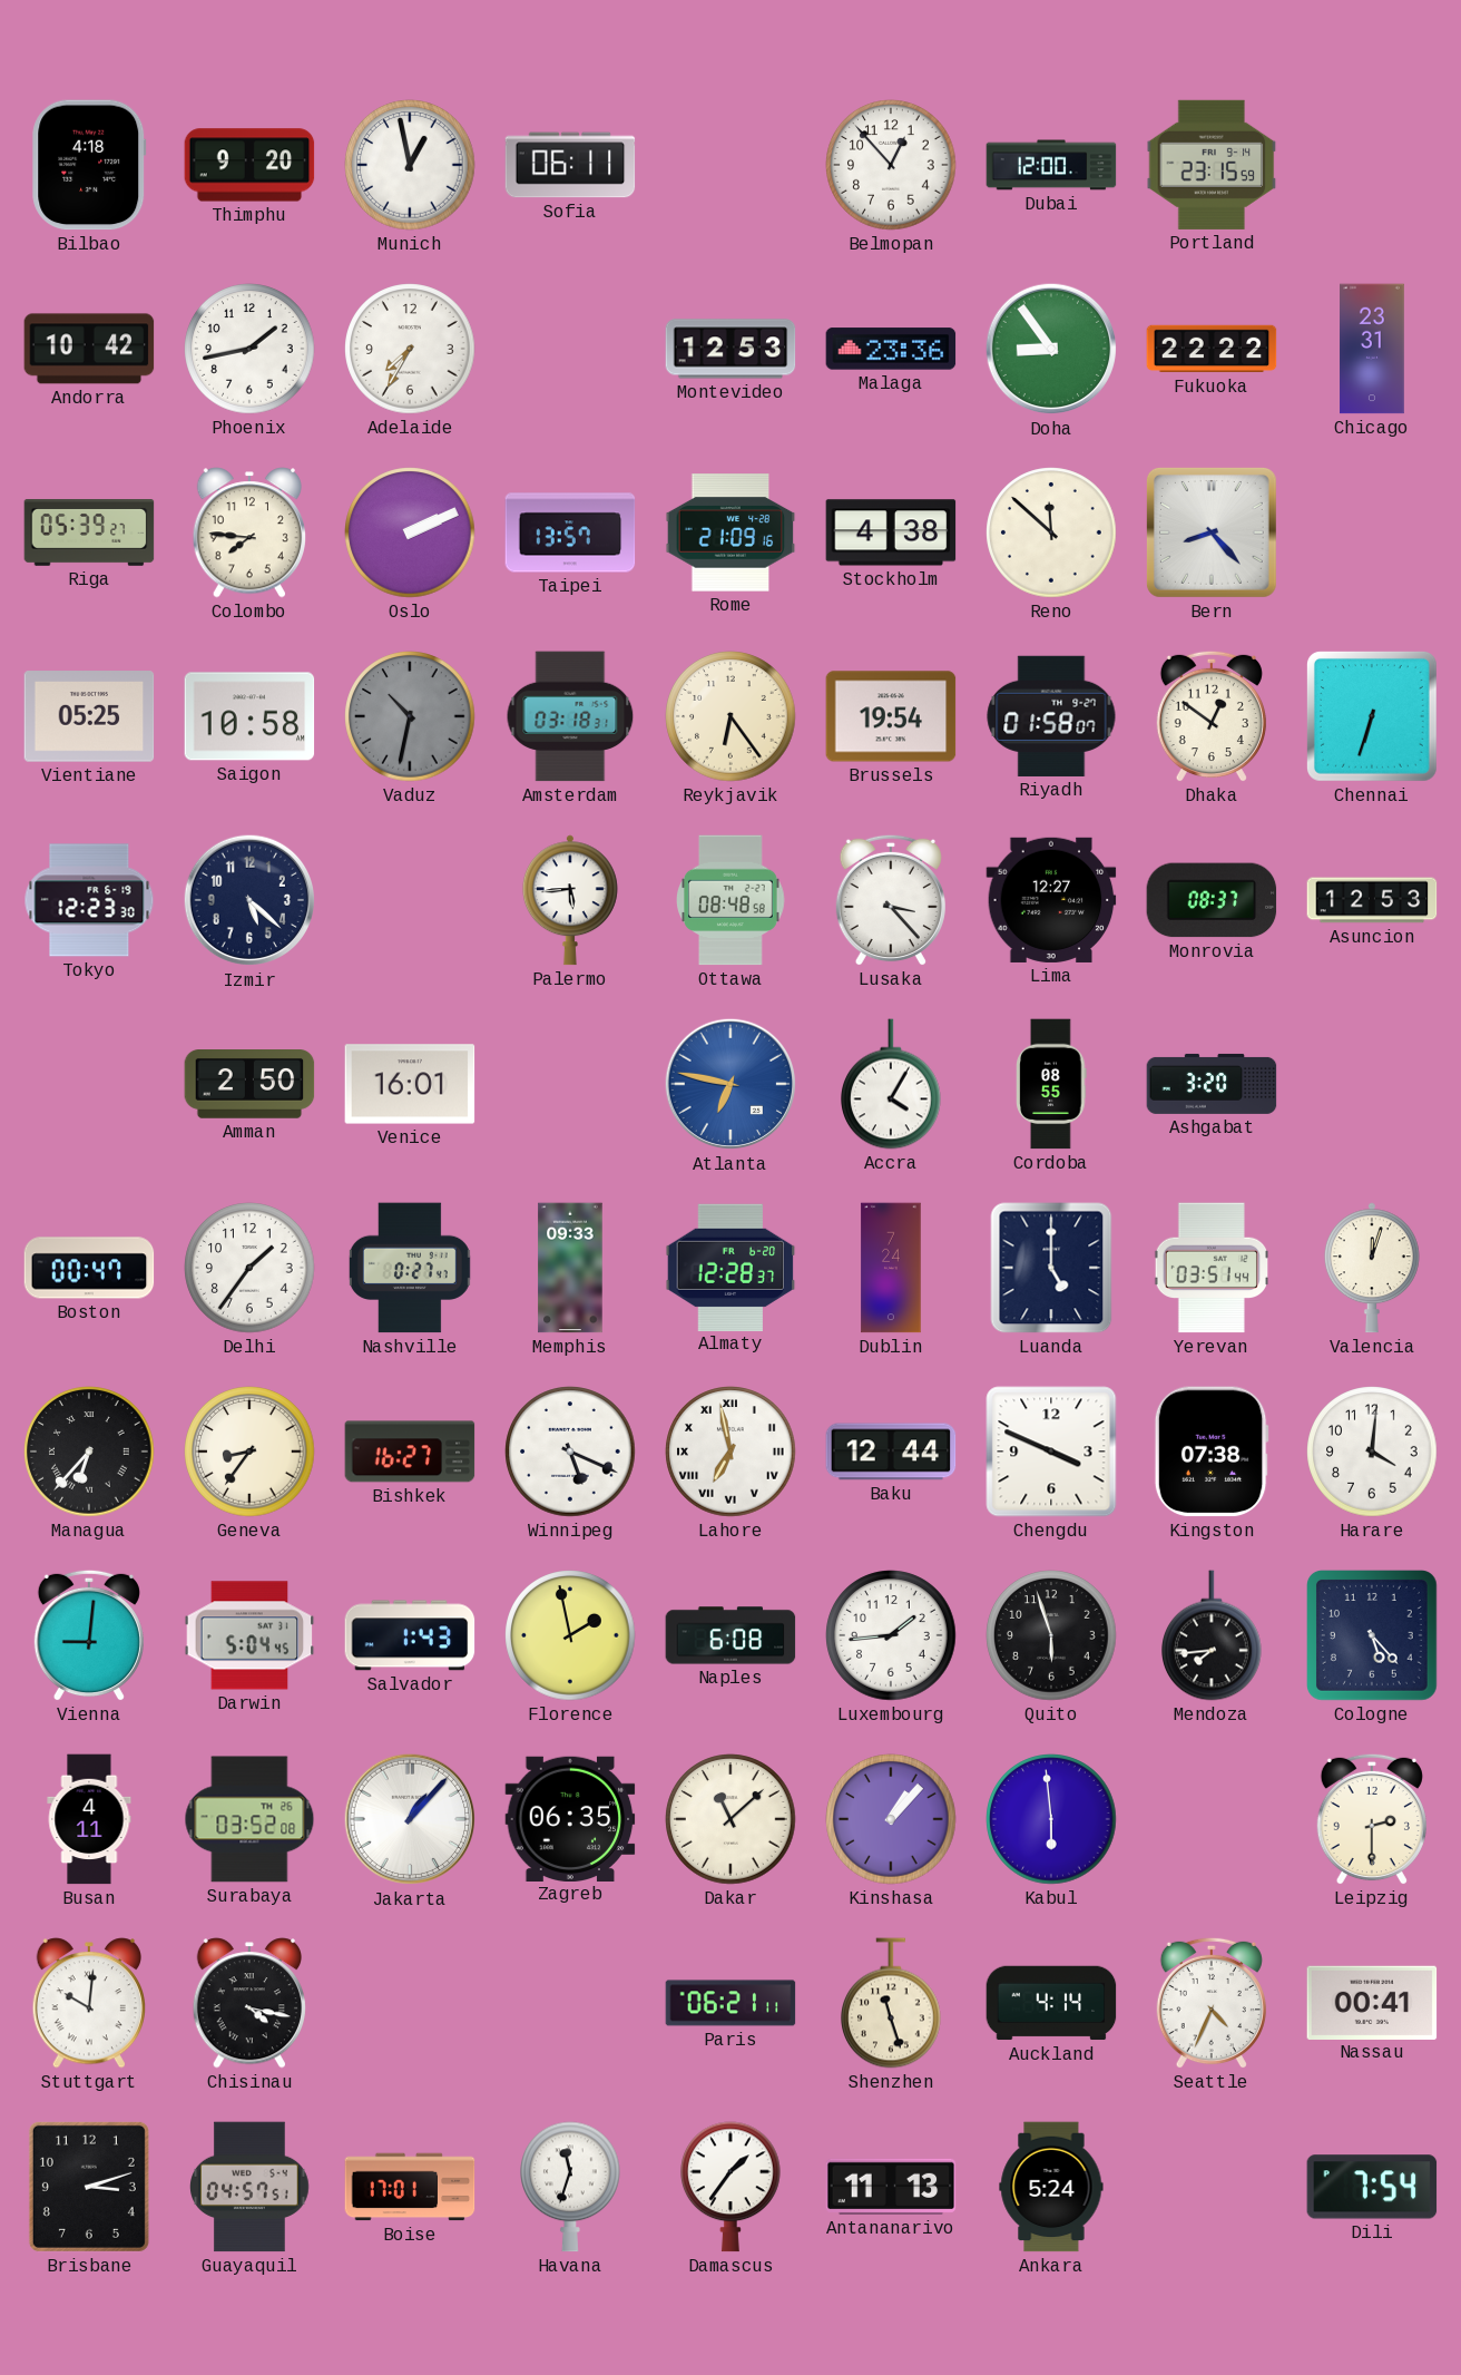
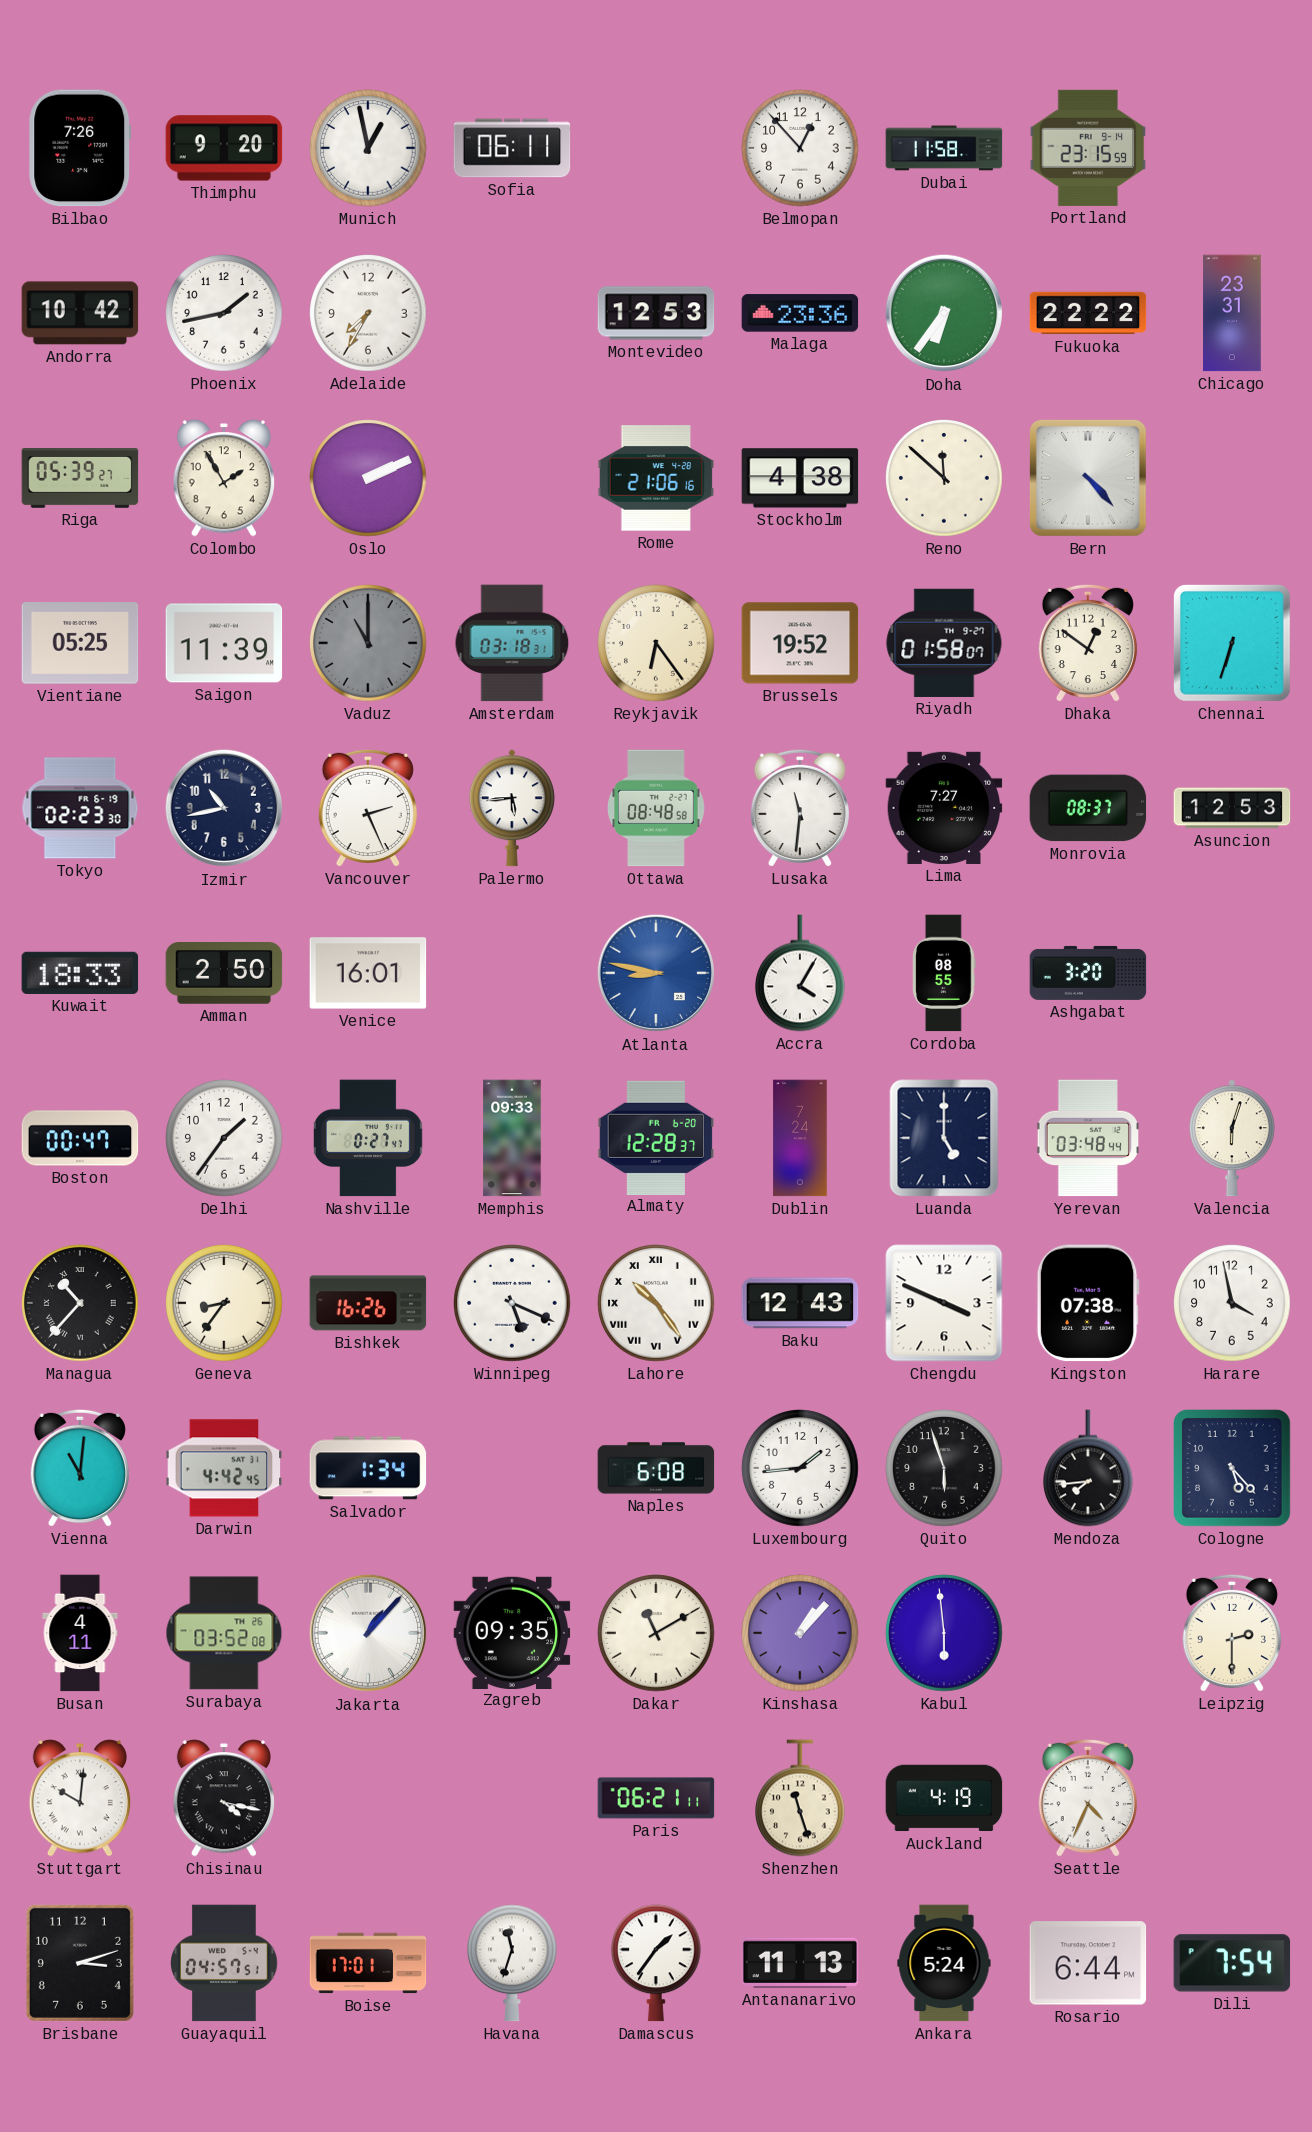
Bilbao: 4:18 -> 7:26
Dubai: 12:00 -> 11:58
Doha: 8:54 -> 6:36
Colombo: 7:46 -> 1:55
Taipei: 13:57 -> none
Rome: 21:09 -> 21:06
Bern: 8:23 -> 4:23
Saigon: 10:58 -> 11:39
Vaduz: 10:32 -> 11:00
Brussels: 19:54 -> 19:52
Tokyo: 12:23 -> 02:23
Izmir: 5:22 -> 10:43
Vancouver: none -> 2:26
Lusaka: 3:23 -> 11:31
Lima: 12:27 -> 7:27
Kuwait: none -> 18:33
Atlanta: 6:47 -> 8:47
Yerevan: 03:51 -> 03:48
Valencia: 12:03 -> 6:03
Managua: 6:37 -> 10:37
Bishkek: 16:27 -> 16:26
Lahore: 6:58 -> 10:24
Baku: 12:44 -> 12:43
Harare: 4:01 -> 3:58
Vienna: 9:01 -> 11:01
Darwin: 5:04 -> 4:42
Salvador: 1:43 -> 1:34
Florence: 1:58 -> none
Zagreb: 06:35 -> 09:35
Dakar: 11:08 -> 11:10
Auckland: 4:14 -> 4:19
Nassau: 00:41 -> none
Rosario: none -> 6:44
